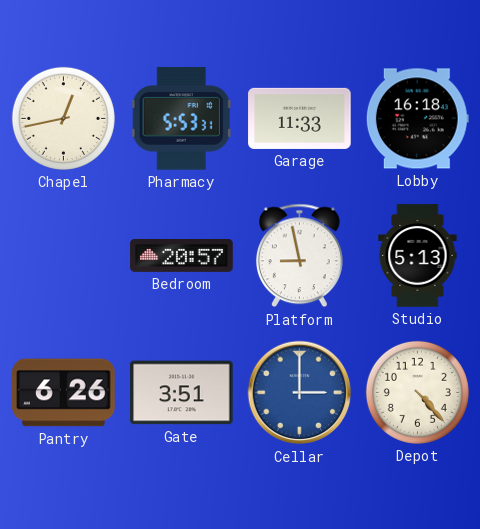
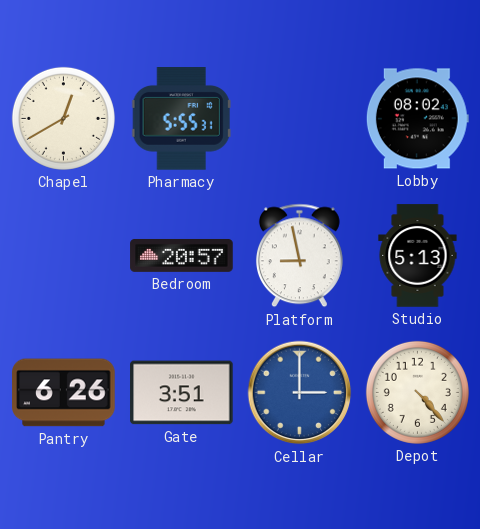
Chapel: 12:43 -> 12:40
Pharmacy: 5:53 -> 5:55
Garage: 11:33 -> none
Lobby: 16:18 -> 08:02
